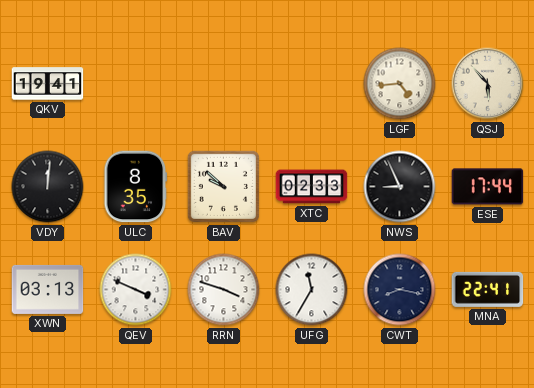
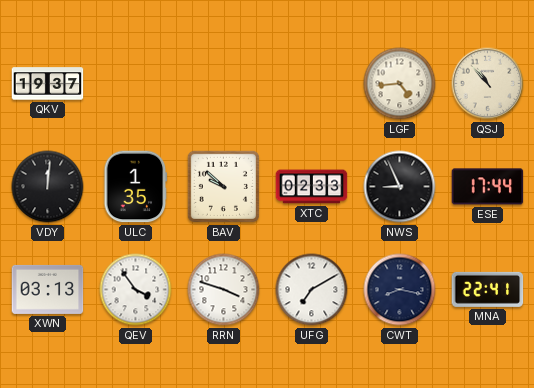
QKV: 19:41 -> 19:37
QSJ: 5:53 -> 10:53
ULC: 8:35 -> 1:35
QEV: 3:49 -> 3:54
UFG: 11:35 -> 7:10
